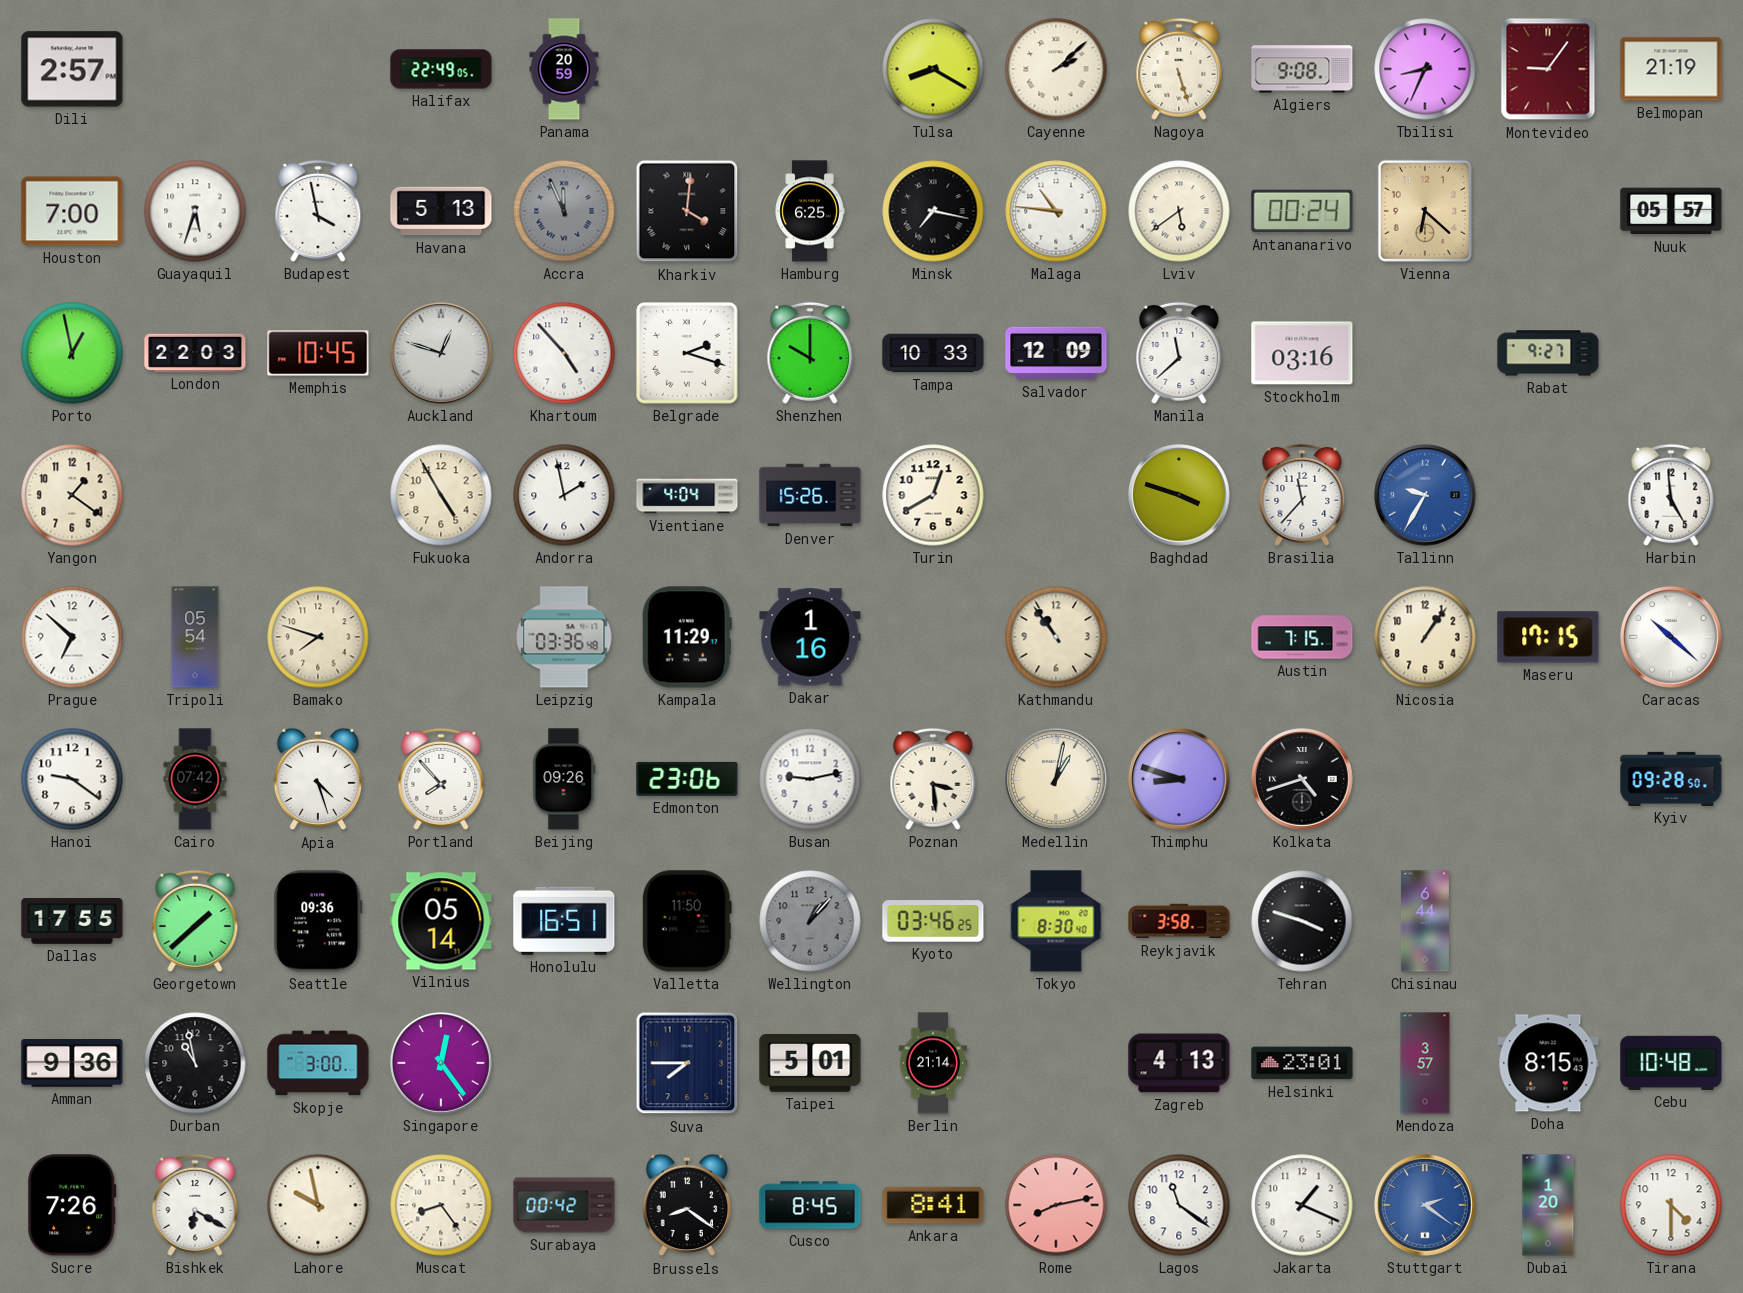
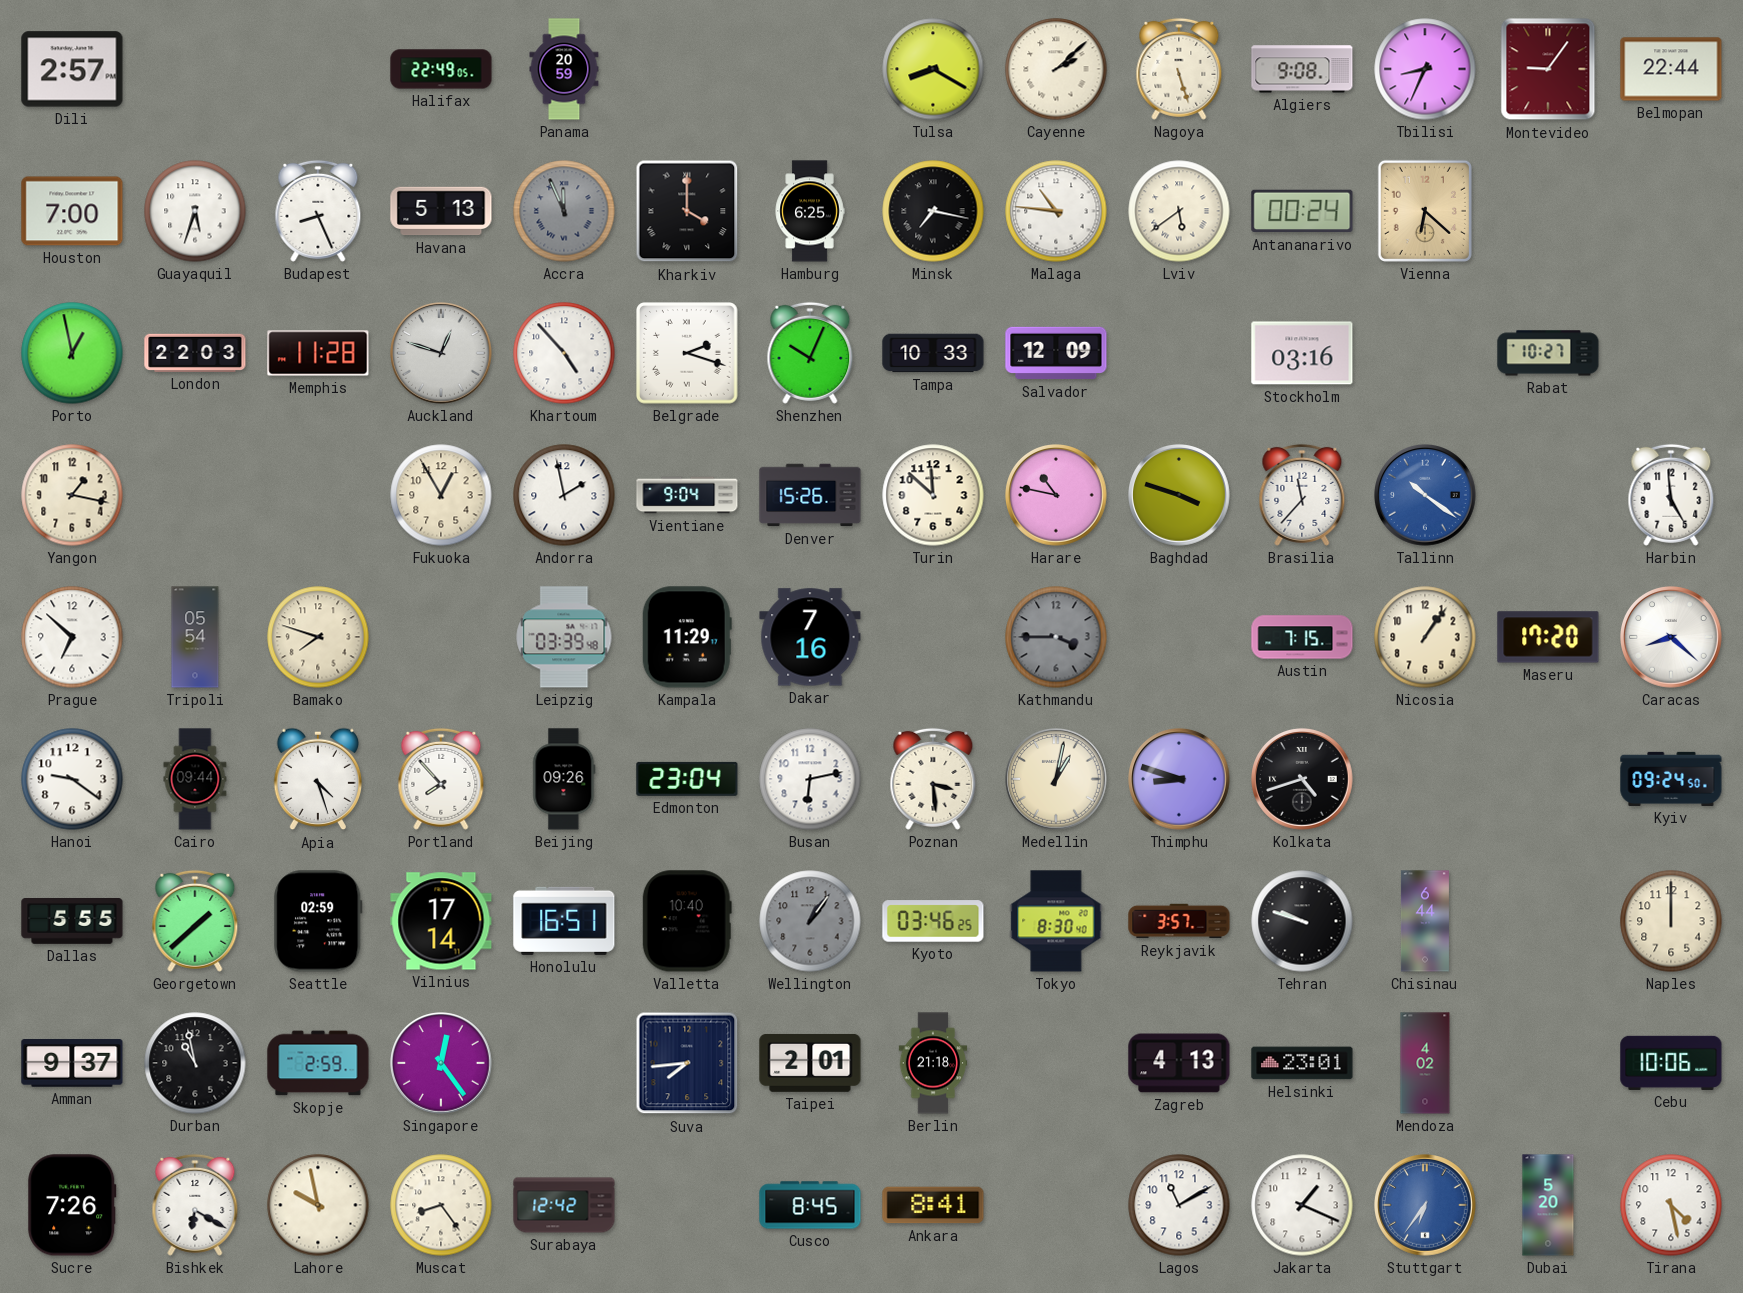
Belmopan: 21:19 -> 22:44
Budapest: 3:58 -> 8:26
Kharkiv: 4:01 -> 4:00
Nuuk: 05:57 -> none
Memphis: 10:45 -> 11:28
Shenzhen: 10:00 -> 10:04
Manila: 11:38 -> none
Rabat: 9:27 -> 10:27
Yangon: 1:21 -> 1:17
Fukuoka: 4:55 -> 12:55
Vientiane: 4:04 -> 9:04
Turin: 12:40 -> 11:52
Harare: none -> 10:47
Tallinn: 9:35 -> 10:21
Leipzig: 03:36 -> 03:39
Dakar: 1:16 -> 7:16
Kathmandu: 10:54 -> 3:45
Kathmandu dial: cream -> grey
Maseru: 17:15 -> 17:20
Caracas: 10:22 -> 8:22
Cairo: 07:42 -> 09:44
Edmonton: 23:06 -> 23:04
Busan: 9:13 -> 6:13
Kyiv: 09:28 -> 09:24
Dallas: 17:55 -> 5:55
Seattle: 09:36 -> 02:59
Vilnius: 05:14 -> 17:14
Valletta: 11:50 -> 10:40
Wellington: 1:07 -> 1:06
Reykjavik: 3:58 -> 3:57
Tehran: 3:48 -> 9:48
Naples: none -> 12:00
Amman: 9:36 -> 9:37
Skopje: 3:00 -> 2:59
Suva: 7:45 -> 7:44
Taipei: 5:01 -> 2:01
Berlin: 21:14 -> 21:18
Mendoza: 3:57 -> 4:02
Doha: 8:15 -> none
Cebu: 10:48 -> 10:06
Surabaya: 00:42 -> 12:42
Brussels: 8:21 -> none
Rome: 8:13 -> none
Lagos: 11:21 -> 11:10
Stuttgart: 2:21 -> 6:36
Dubai: 1:20 -> 5:20
Tirana: 4:30 -> 4:28
